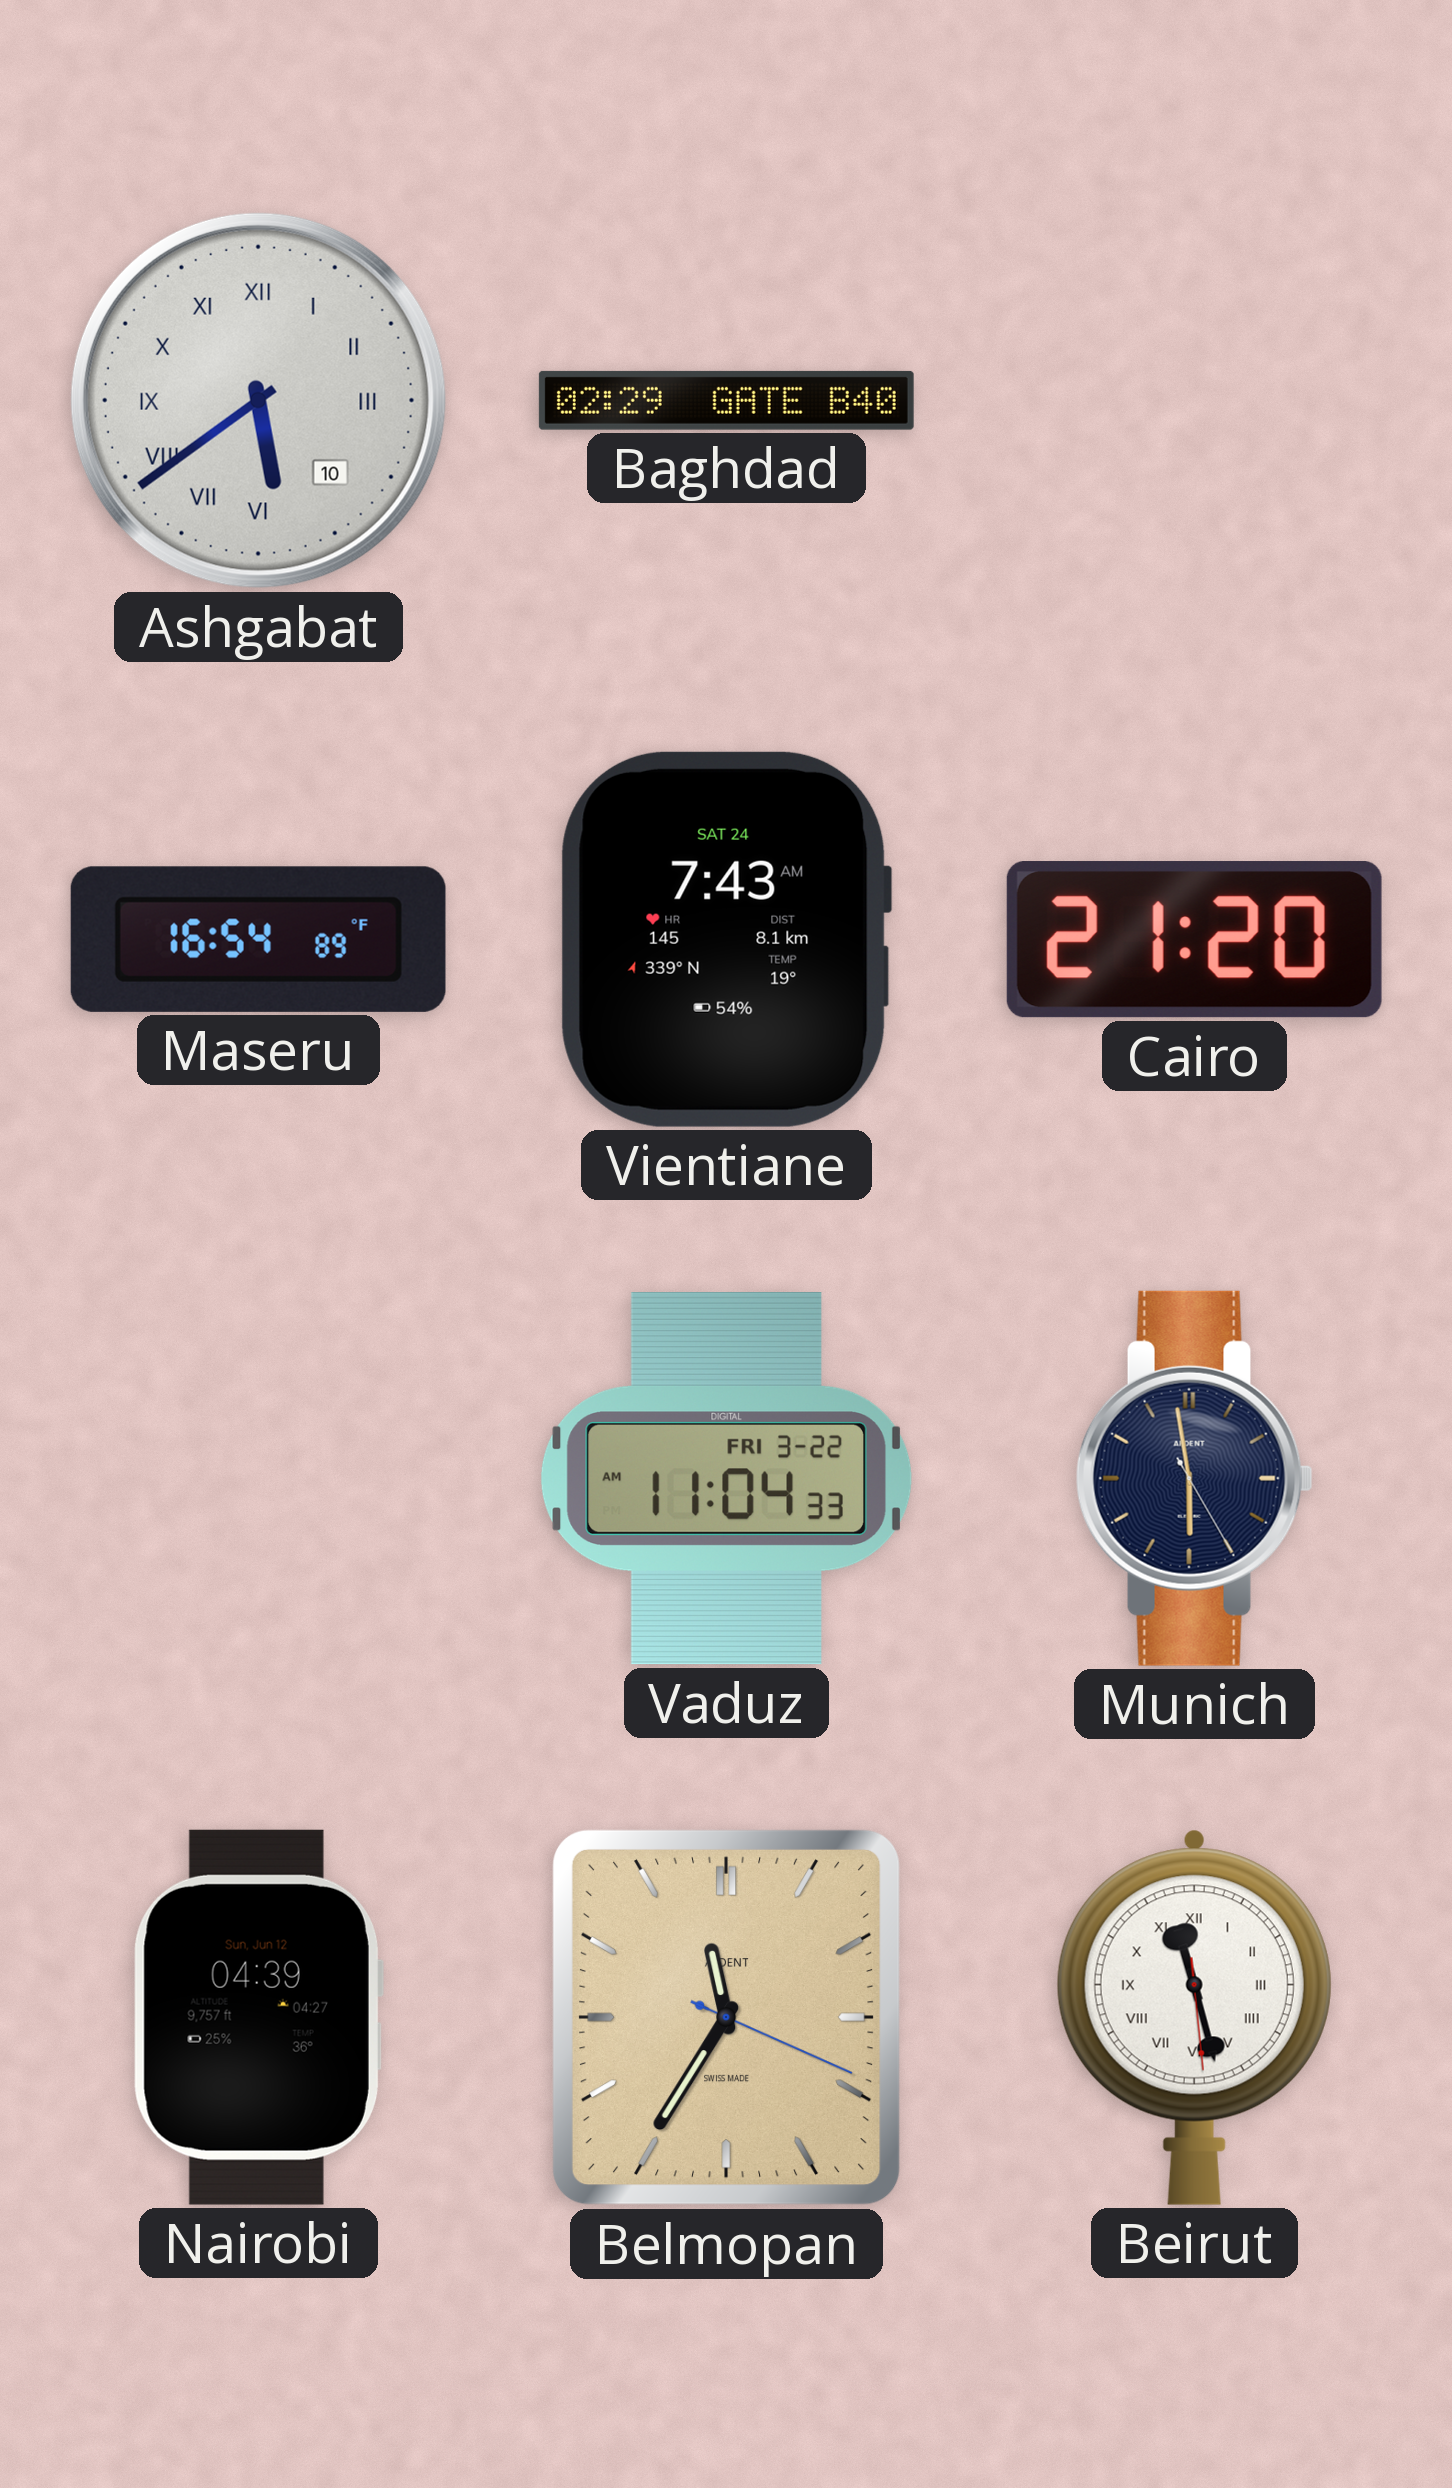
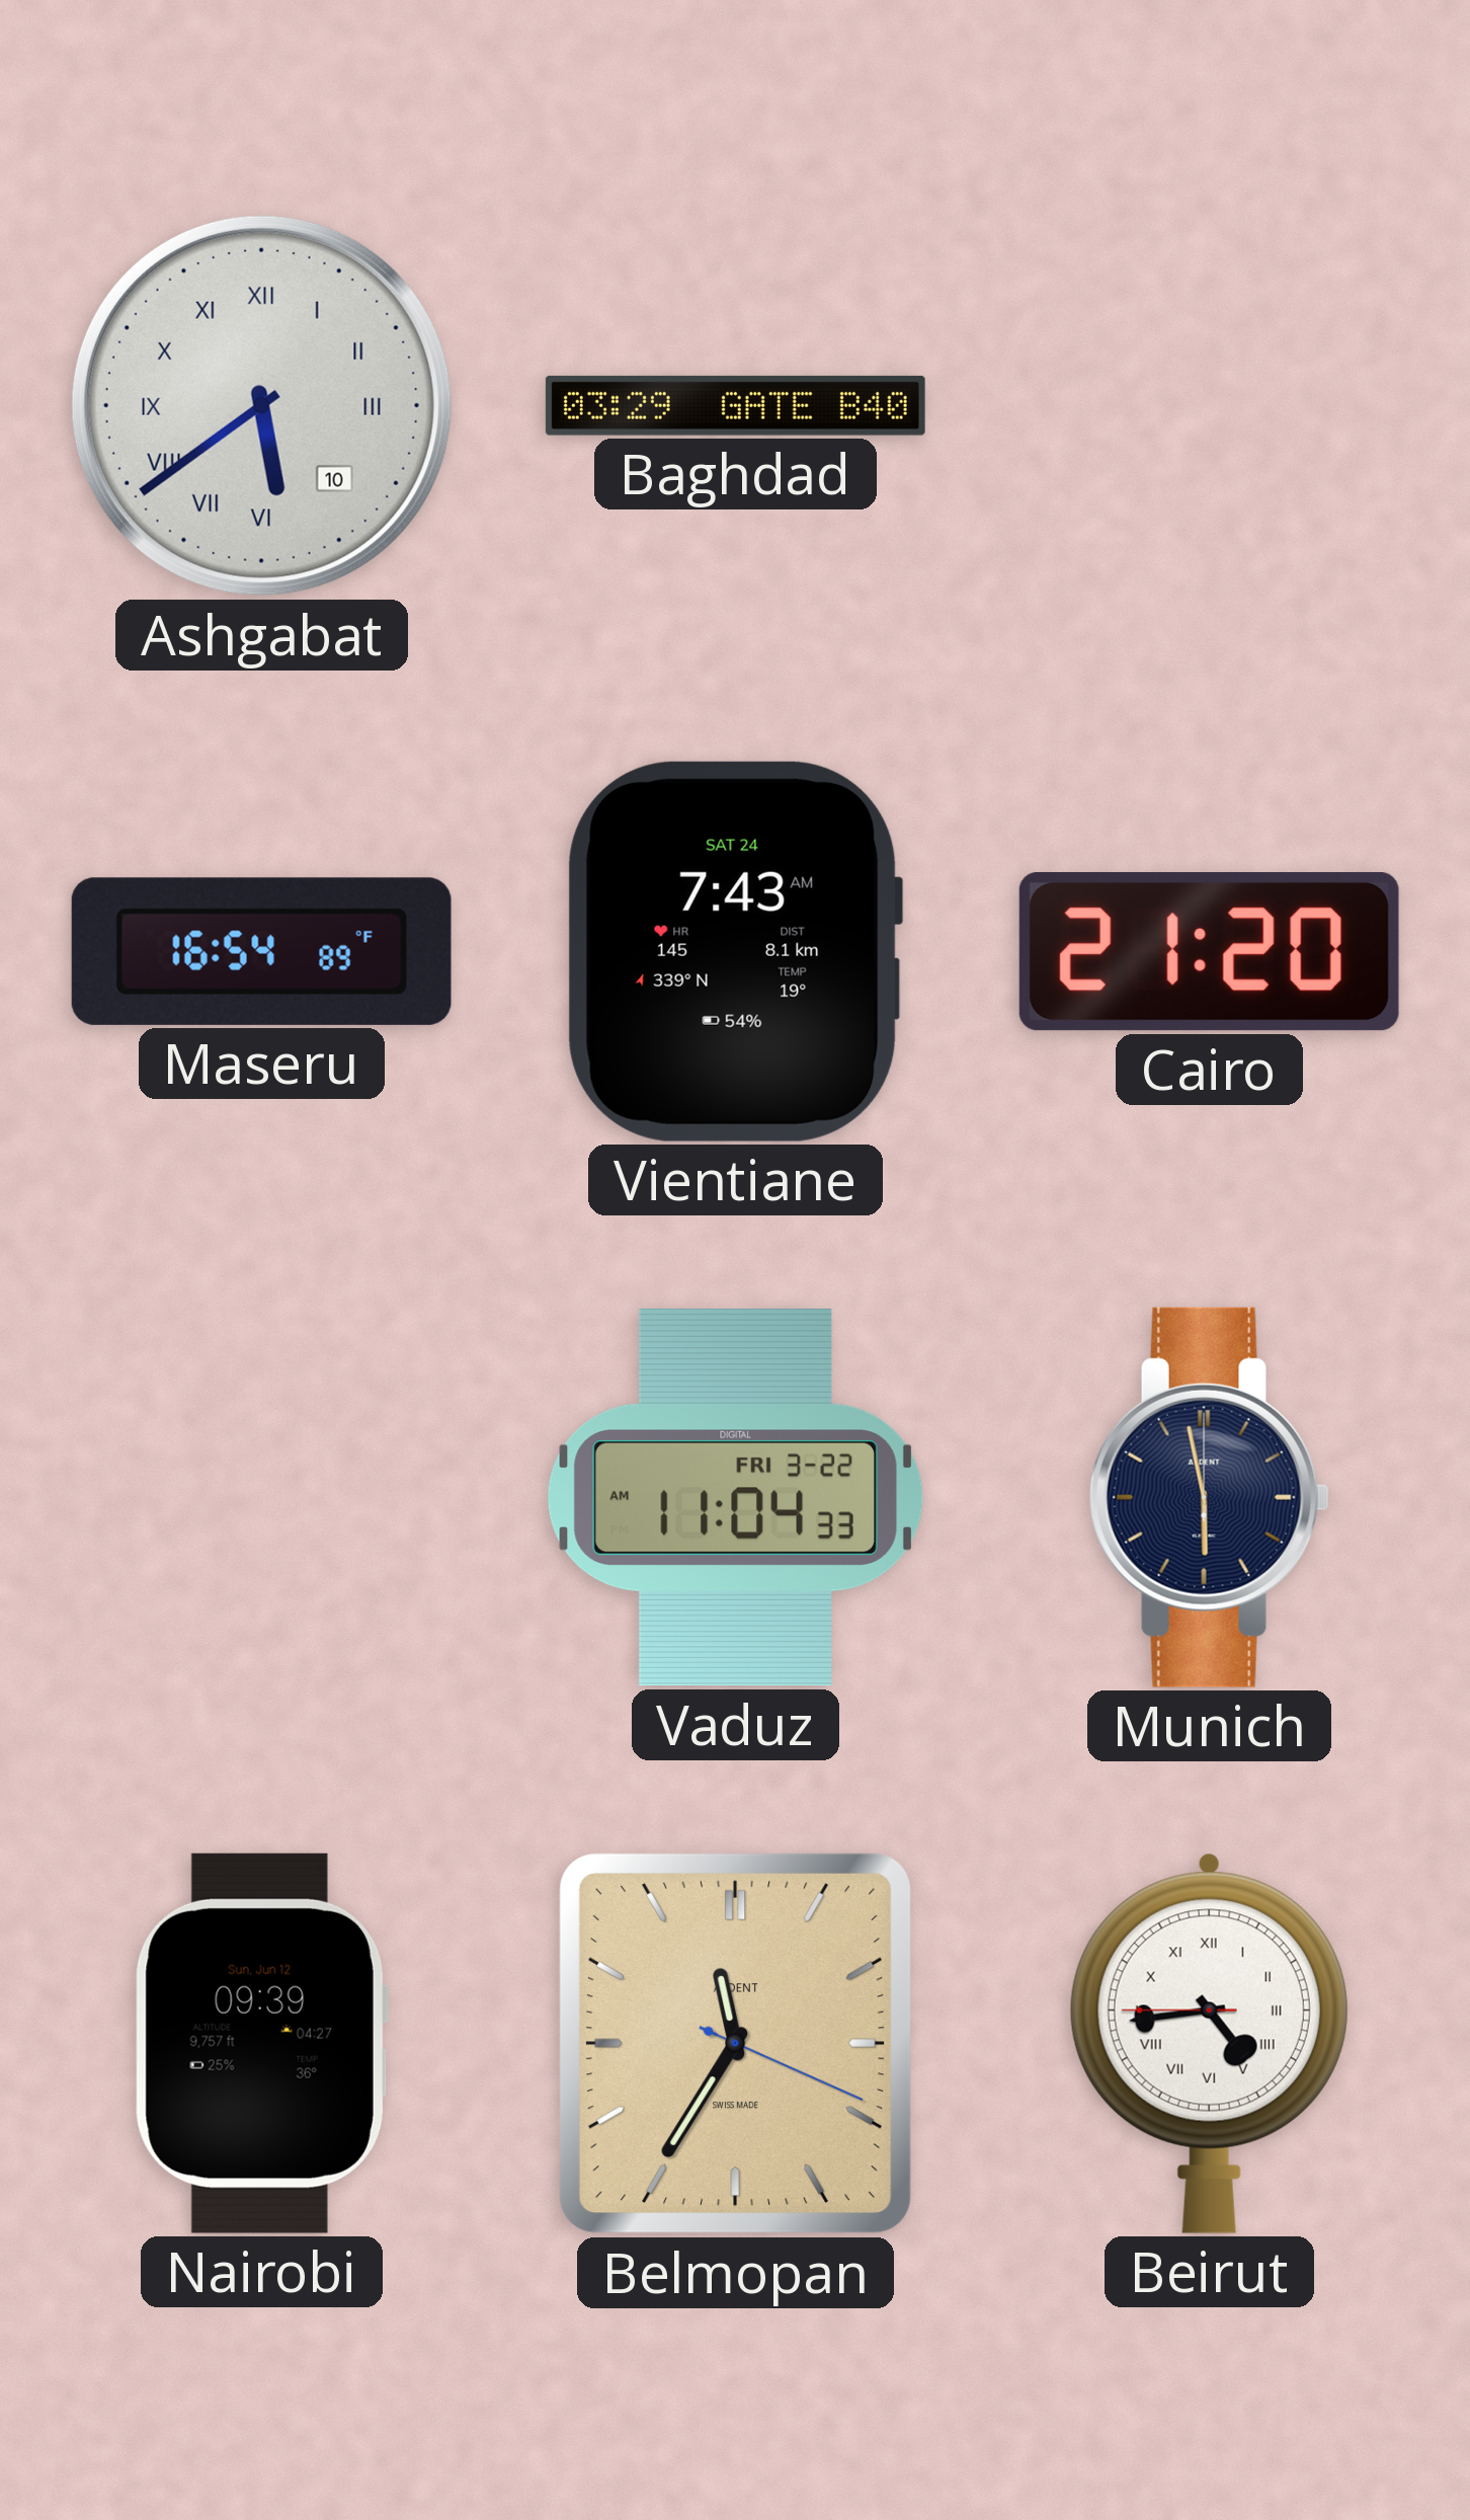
Baghdad: 02:29 -> 03:29
Munich: 5:58:25 -> 5:58:00
Nairobi: 04:39 -> 09:39
Beirut: 11:27 -> 4:43
